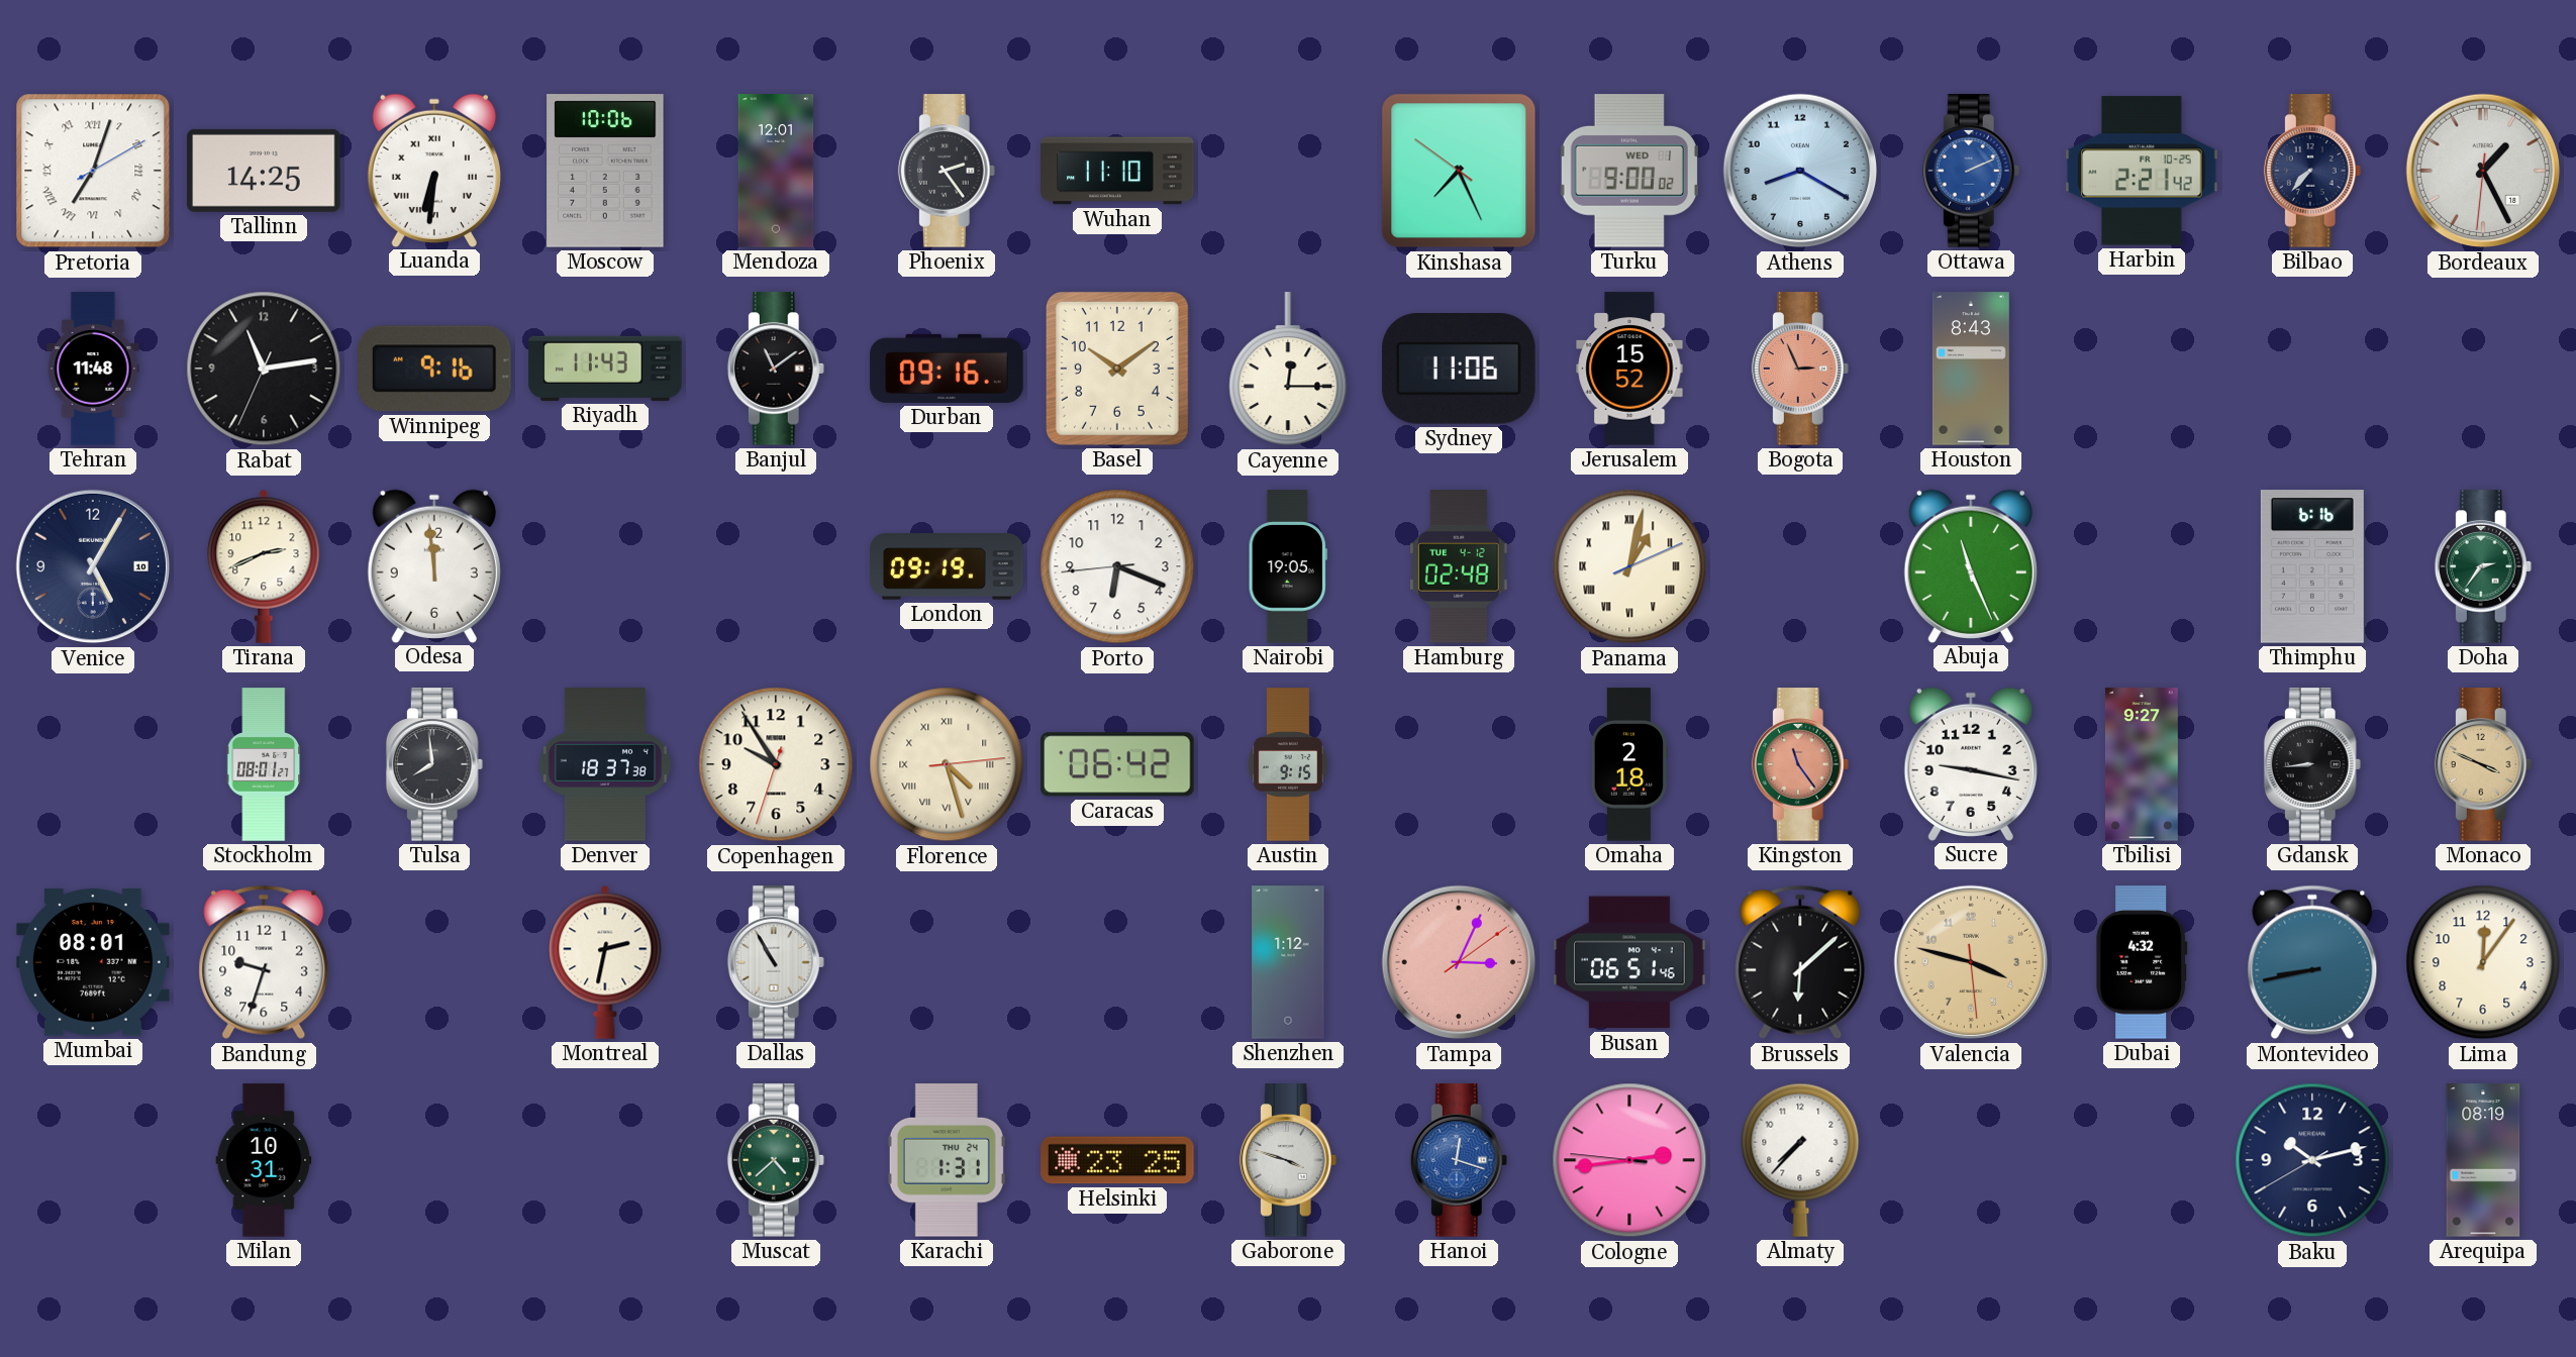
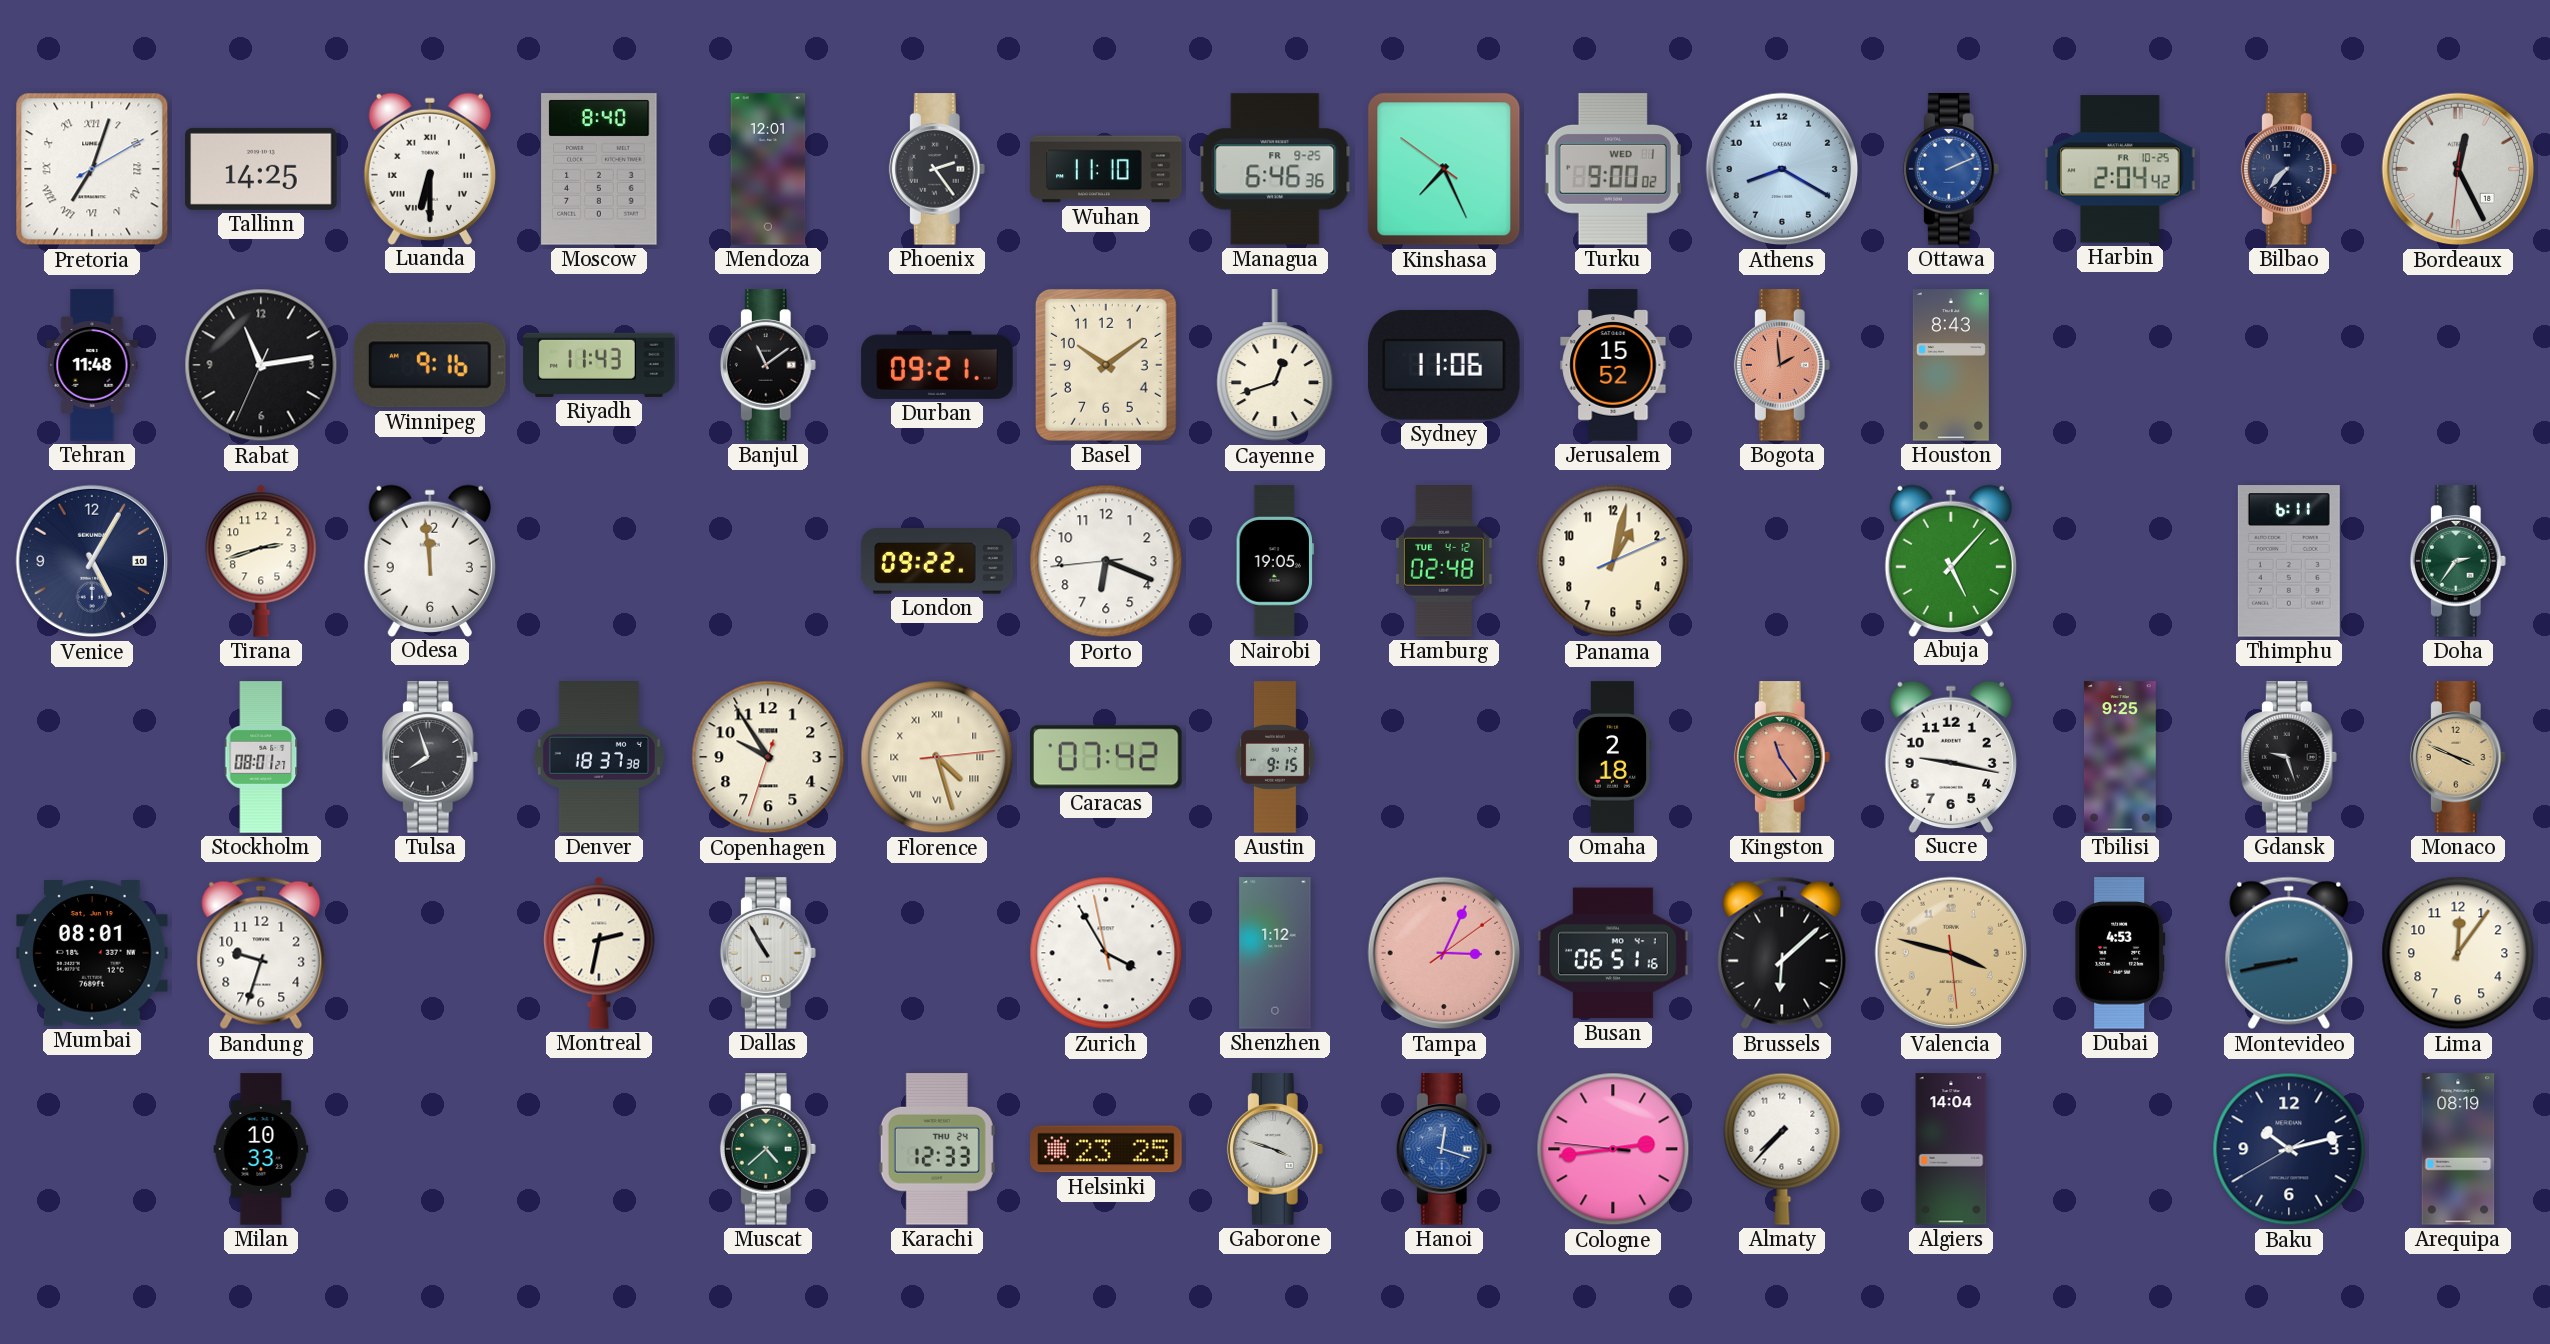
Luanda: 6:31 -> 6:30
Moscow: 10:06 -> 8:40
Managua: none -> 6:46
Harbin: 2:21 -> 2:04
Bordeaux: 1:25 -> 12:25
Durban: 09:16 -> 09:21
Cayenne: 12:15 -> 12:42
Bogota: 2:56 -> 1:59
Tirana: 2:41 -> 2:42
London: 09:19 -> 09:22
Panama numerals: Roman -> Arabic
Abuja: 11:26 -> 5:07
Thimphu: 6:16 -> 6:11
Tulsa: 7:59 -> 7:57
Caracas: 06:42 -> 07:42
Tbilisi: 9:27 -> 9:25
Gdansk: 8:44 -> 9:27
Zurich: none -> 3:54
Busan: 06:51:46 -> 06:51:16
Dubai: 4:32 -> 4:53
Milan: 10:31 -> 10:33
Karachi: 1:31 -> 12:33
Algiers: none -> 14:04
